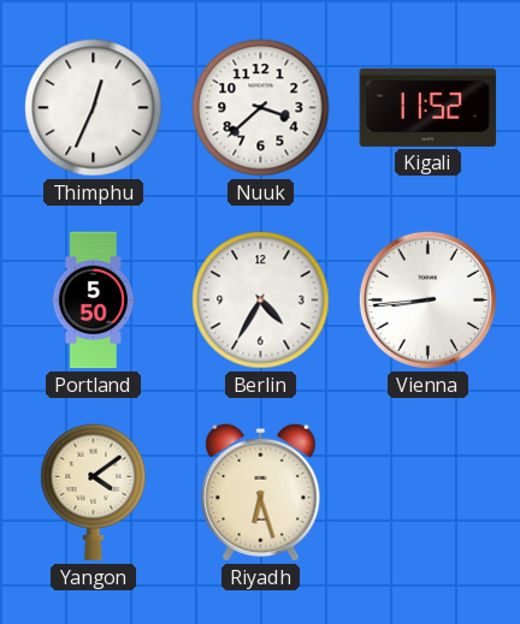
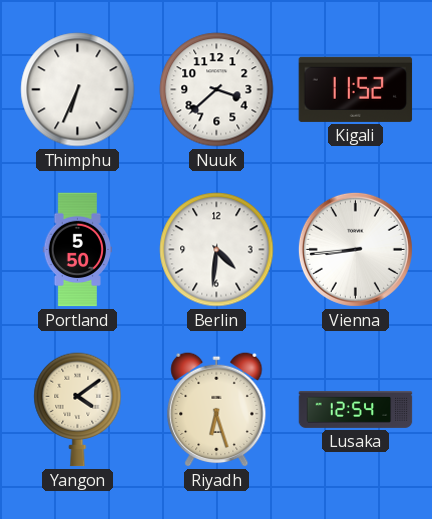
Thimphu: 12:34 -> 6:34
Berlin: 4:35 -> 4:31
Lusaka: none -> 12:54
